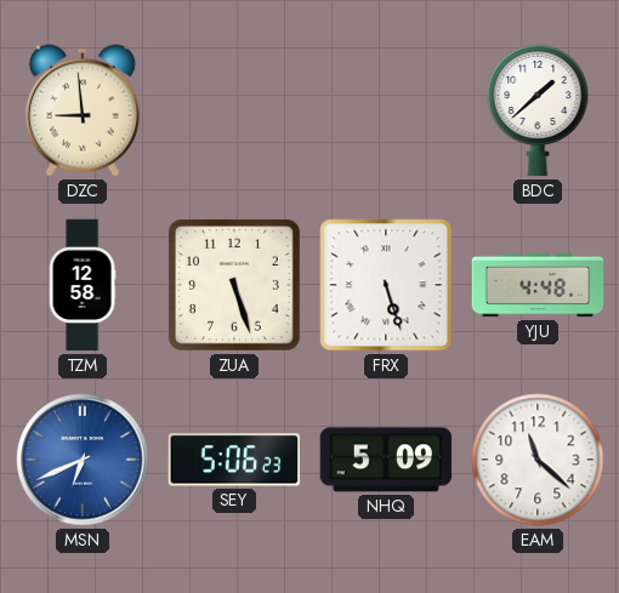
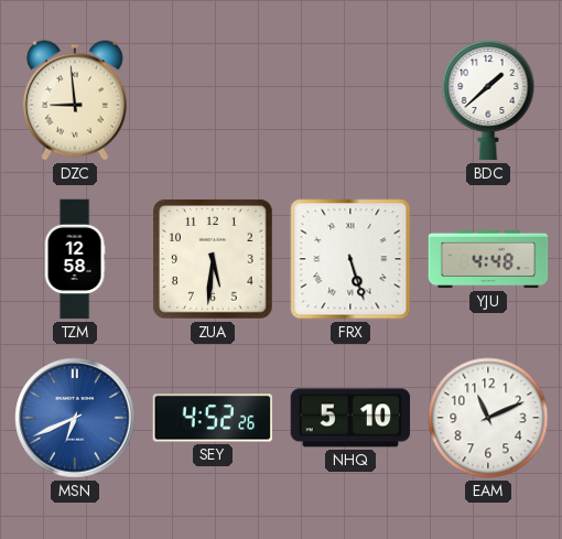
ZUA: 5:27 -> 5:31
SEY: 5:06 -> 4:52
NHQ: 5:09 -> 5:10
EAM: 11:22 -> 11:11
